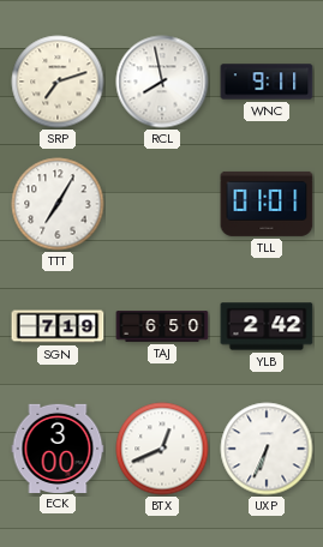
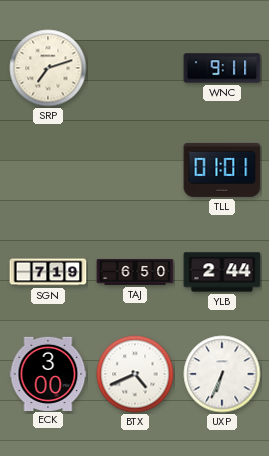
RCL: 7:58 -> none
TTT: 7:05 -> none
YLB: 2:42 -> 2:44
BTX: 12:41 -> 4:41
